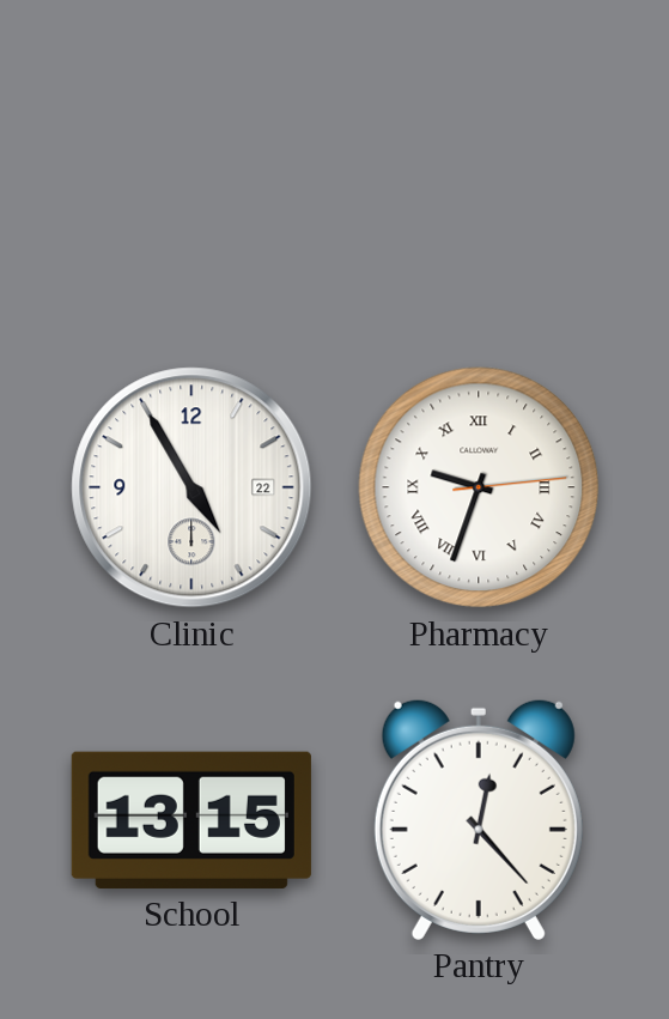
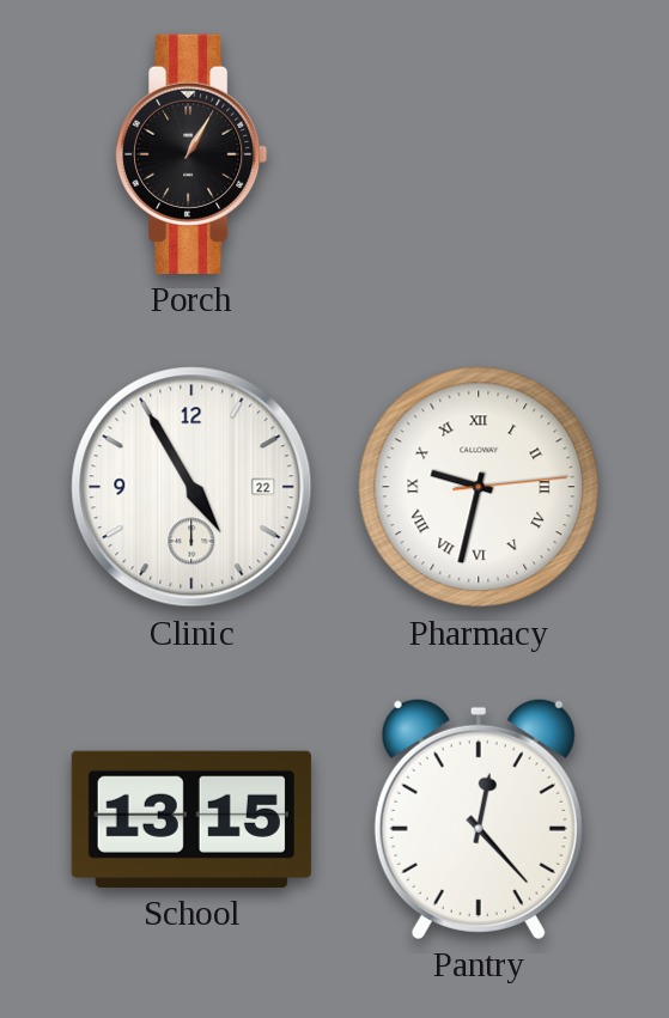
Porch: none -> 1:05
Pharmacy: 9:33 -> 9:32
